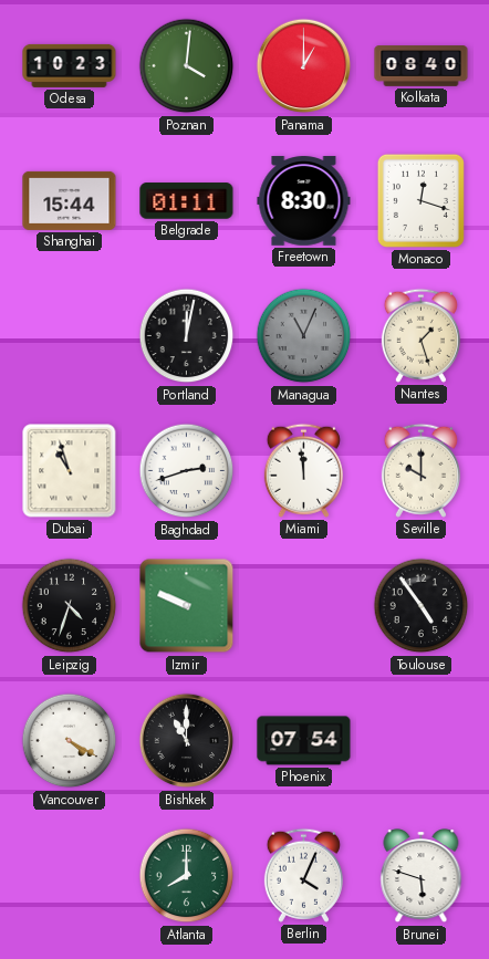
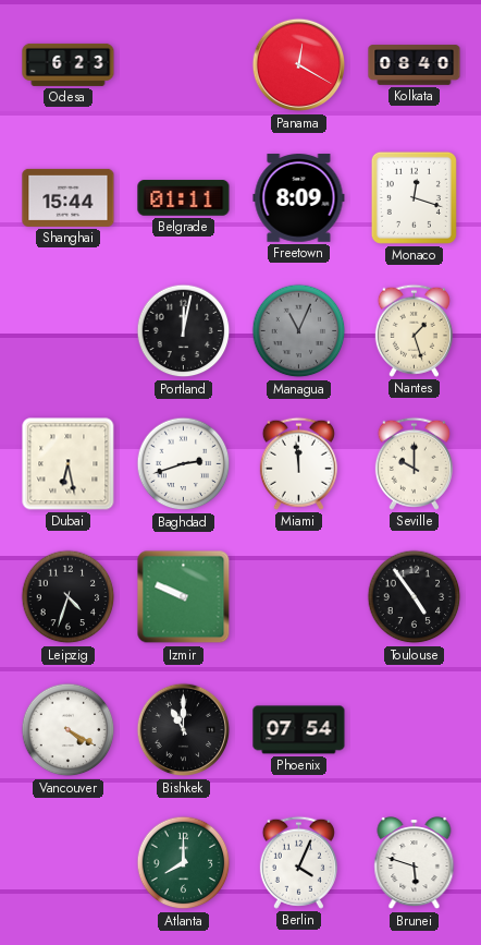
Odesa: 10:23 -> 6:23
Poznan: 4:01 -> none
Panama: 1:00 -> 12:20
Freetown: 8:30 -> 8:09
Dubai: 10:57 -> 6:28
